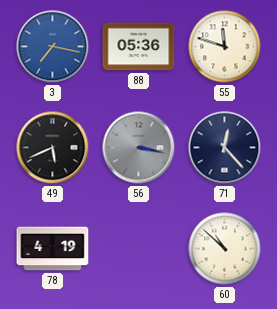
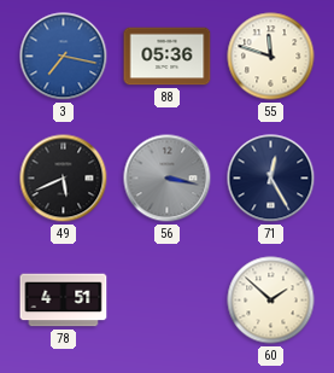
71: 12:23 -> 12:25
78: 4:19 -> 4:51
60: 10:52 -> 1:52
